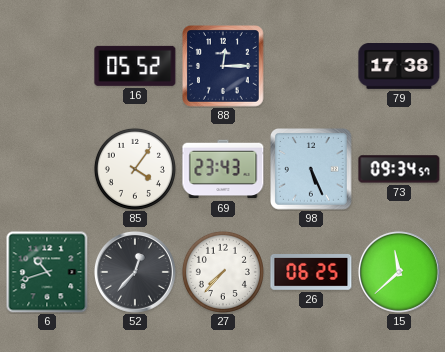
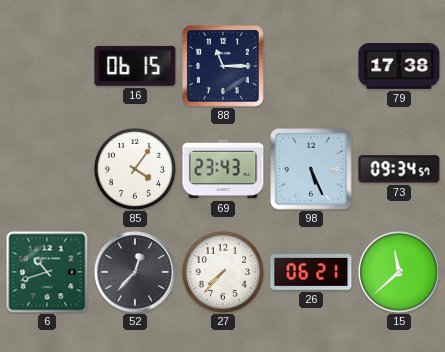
16: 05:52 -> 06:15
88: 12:15 -> 11:15
26: 06:25 -> 06:21
